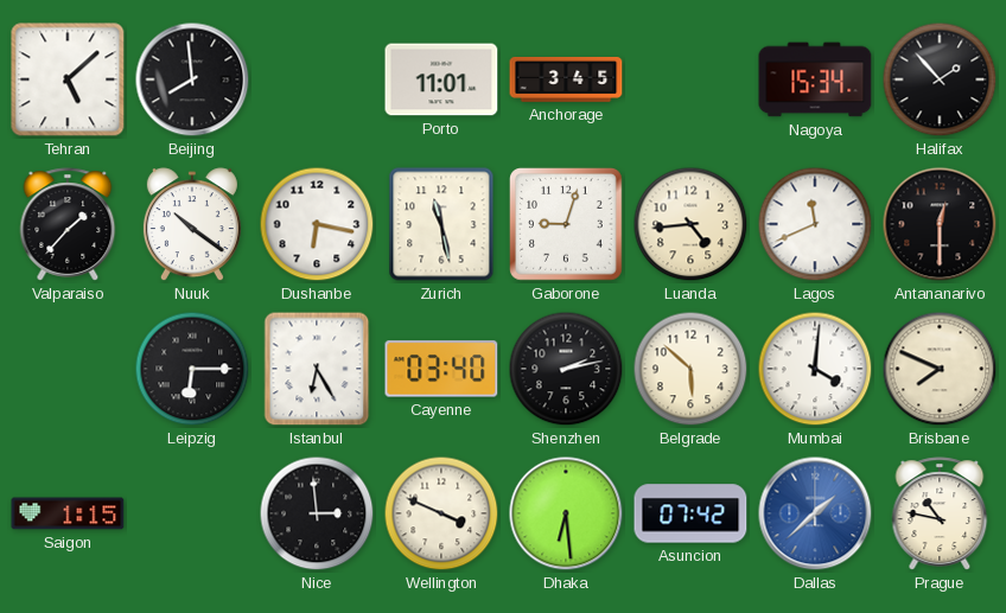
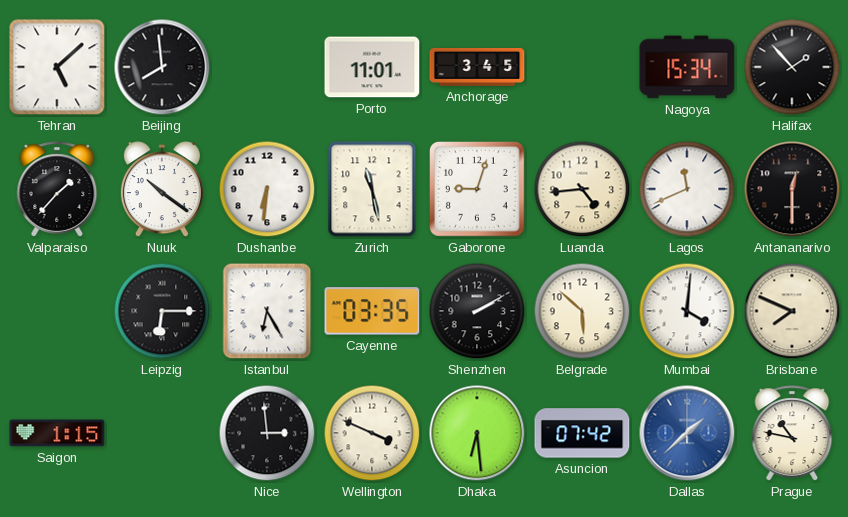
Dushanbe: 6:17 -> 6:31
Cayenne: 03:40 -> 03:35
Shenzhen: 2:13 -> 2:10
